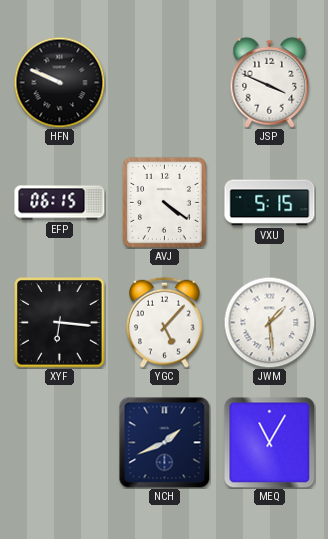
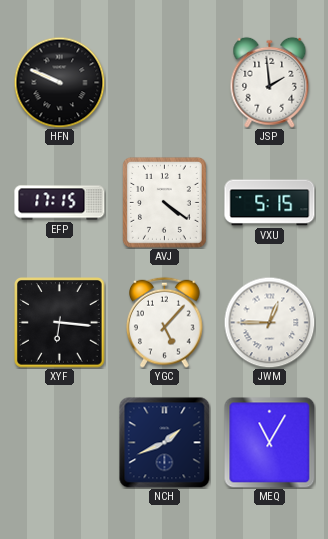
JSP: 3:49 -> 1:59
EFP: 06:15 -> 17:15
JWM: 1:29 -> 12:45
